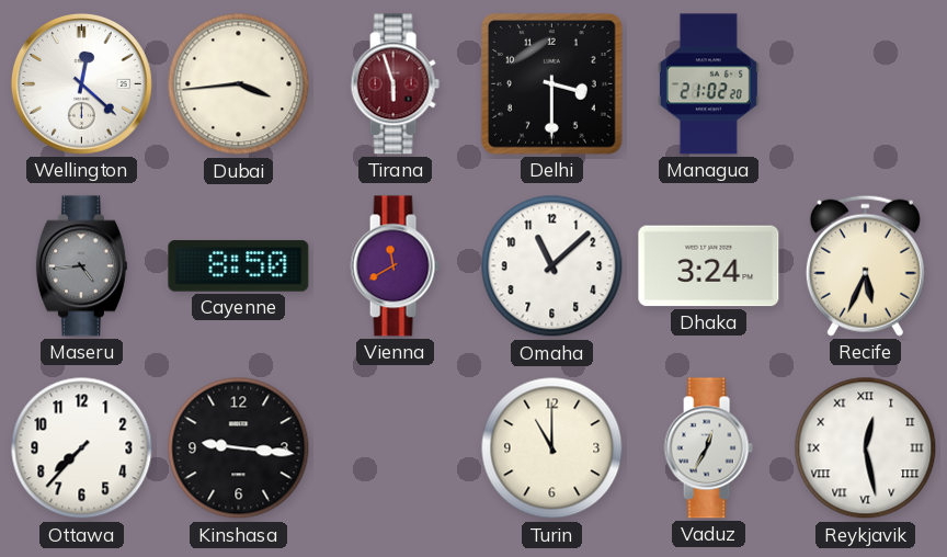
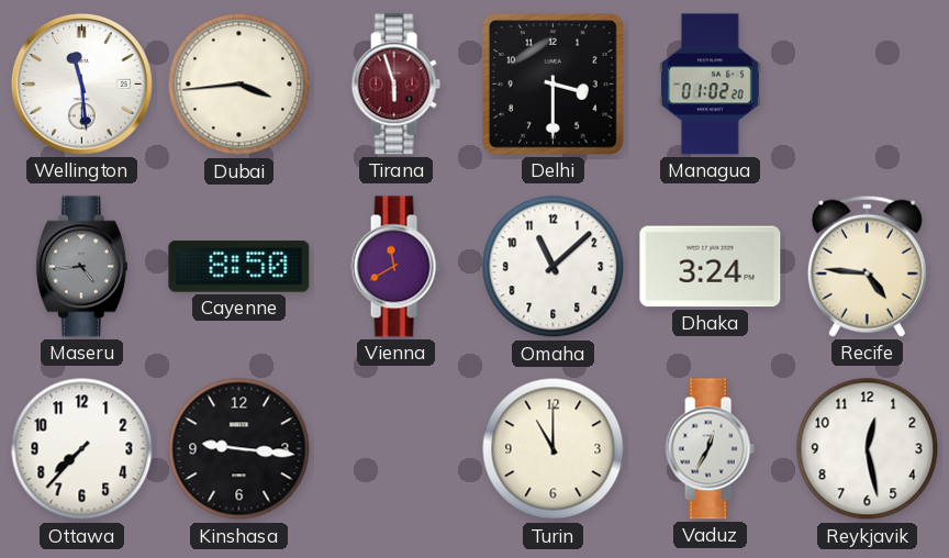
Wellington: 12:22 -> 11:29
Managua: 21:02 -> 01:02
Recife: 5:34 -> 4:46
Reykjavik numerals: Roman -> Arabic
